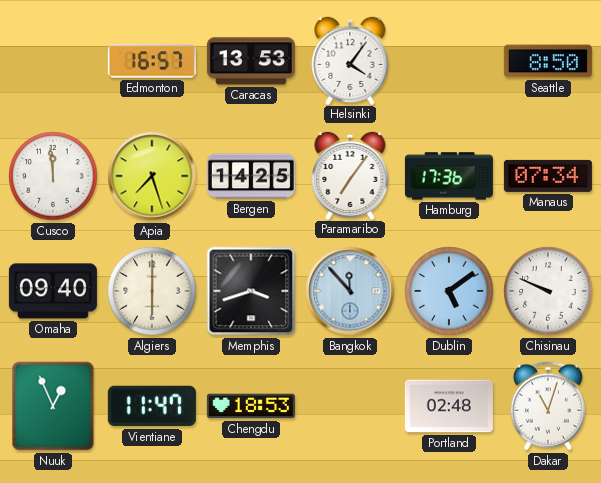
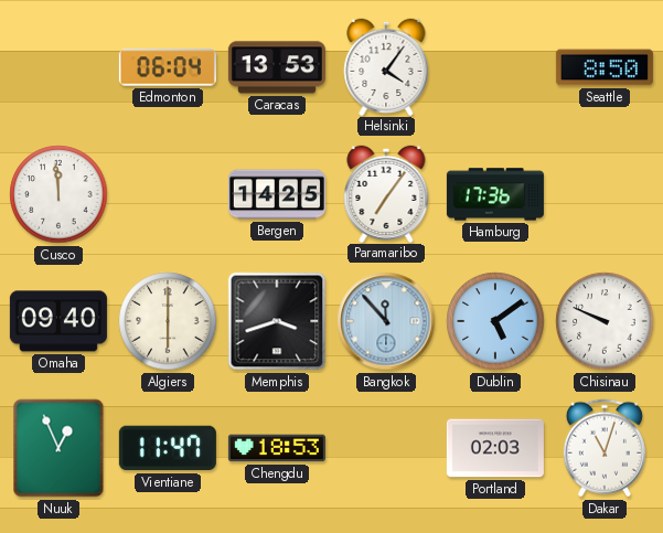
Edmonton: 16:57 -> 06:04
Apia: 7:27 -> none
Manaus: 07:34 -> none
Portland: 02:48 -> 02:03
